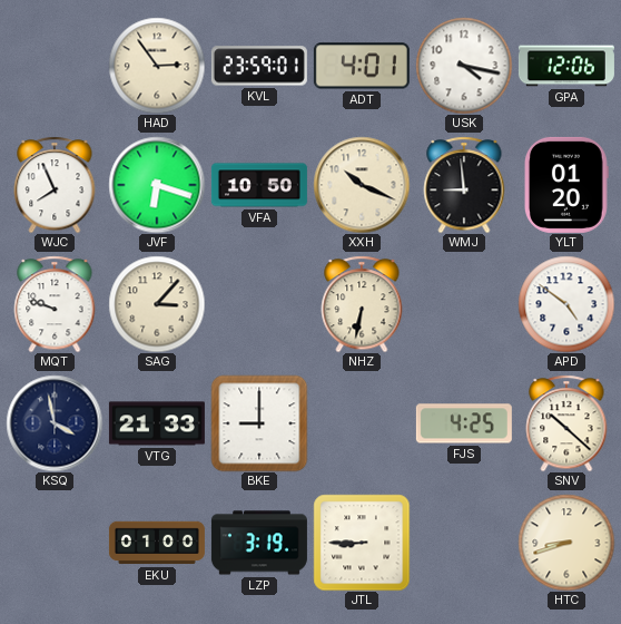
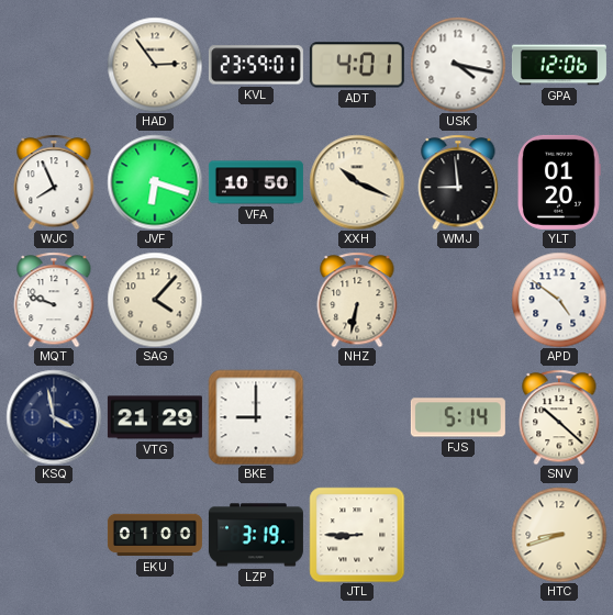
SAG: 3:07 -> 4:07
VTG: 21:33 -> 21:29
FJS: 4:25 -> 5:14
